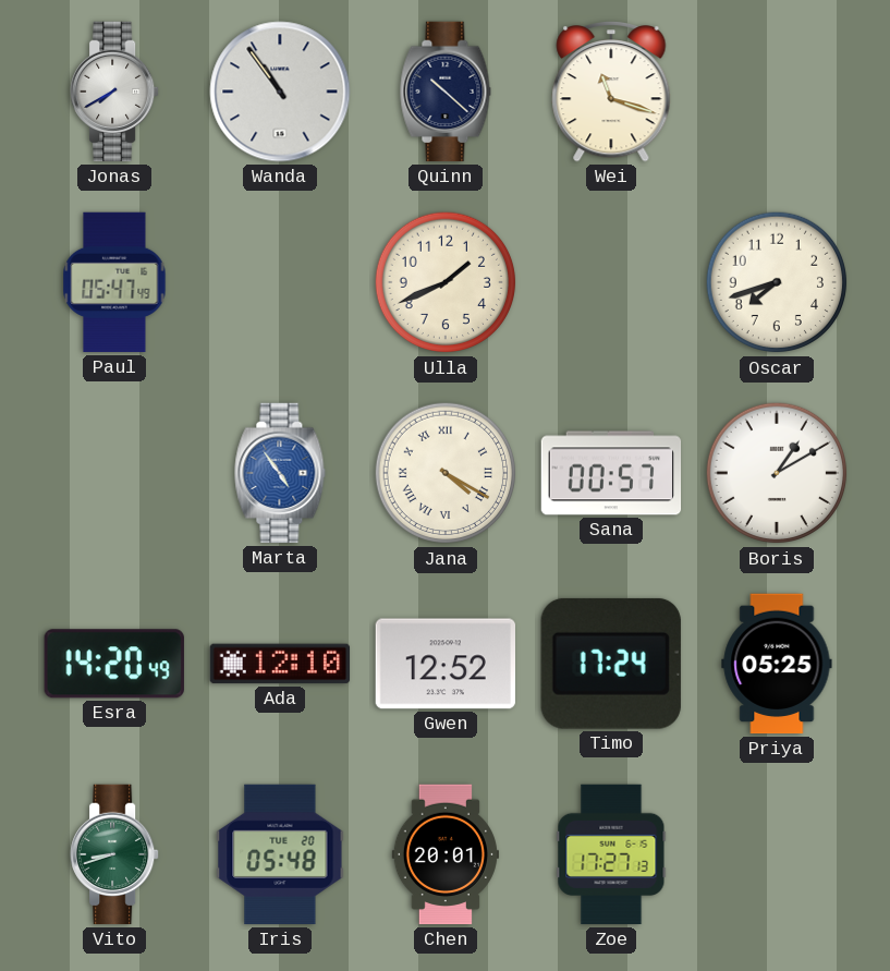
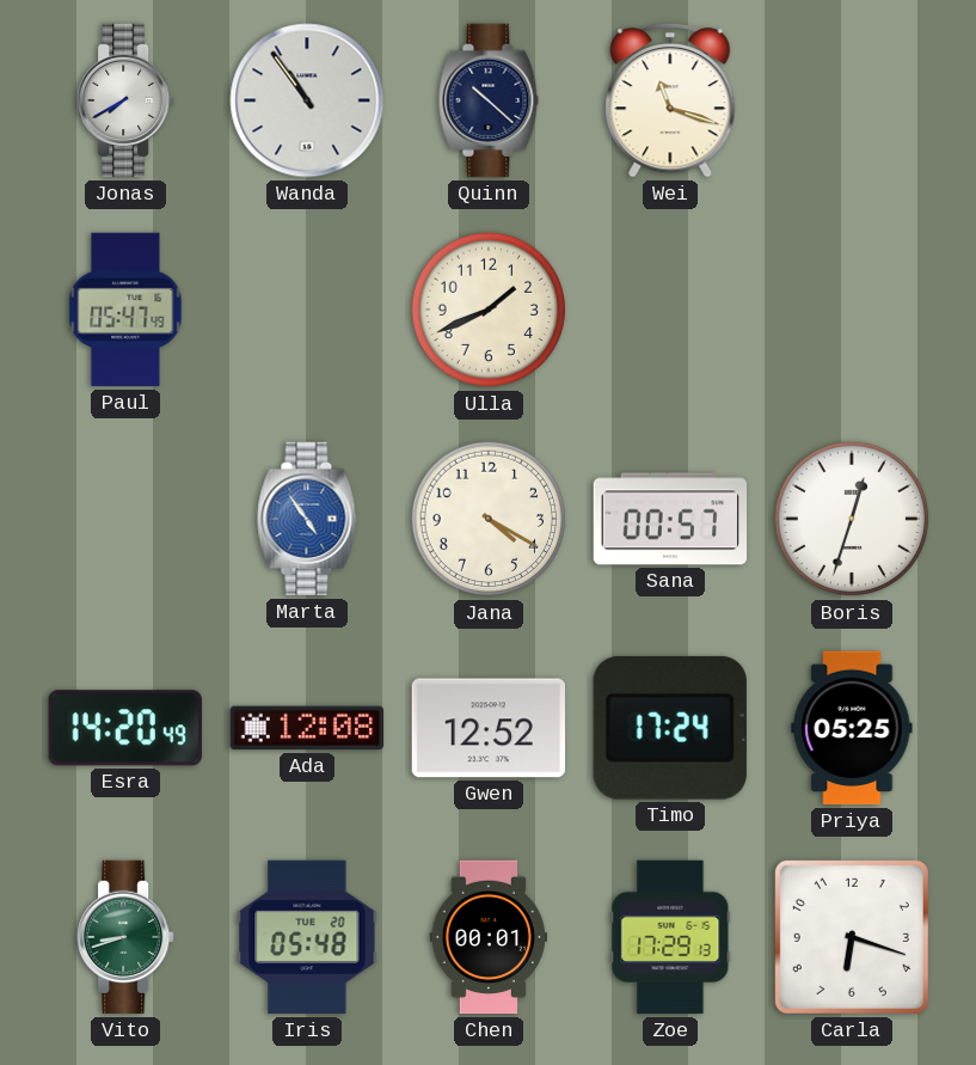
Oscar: 7:42 -> none
Jana numerals: Roman -> Arabic
Boris: 1:10 -> 12:33
Ada: 12:10 -> 12:08
Chen: 20:01 -> 00:01
Zoe: 17:27 -> 17:29
Carla: none -> 6:18
